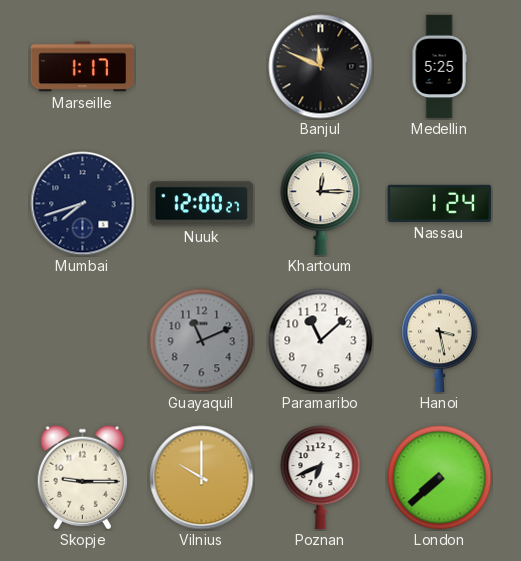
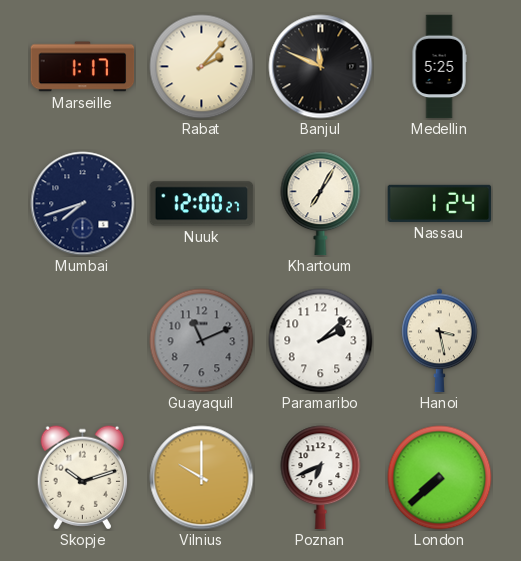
Rabat: none -> 2:07
Khartoum: 12:15 -> 7:05
Paramaribo: 11:08 -> 2:08
Skopje: 9:15 -> 10:12
